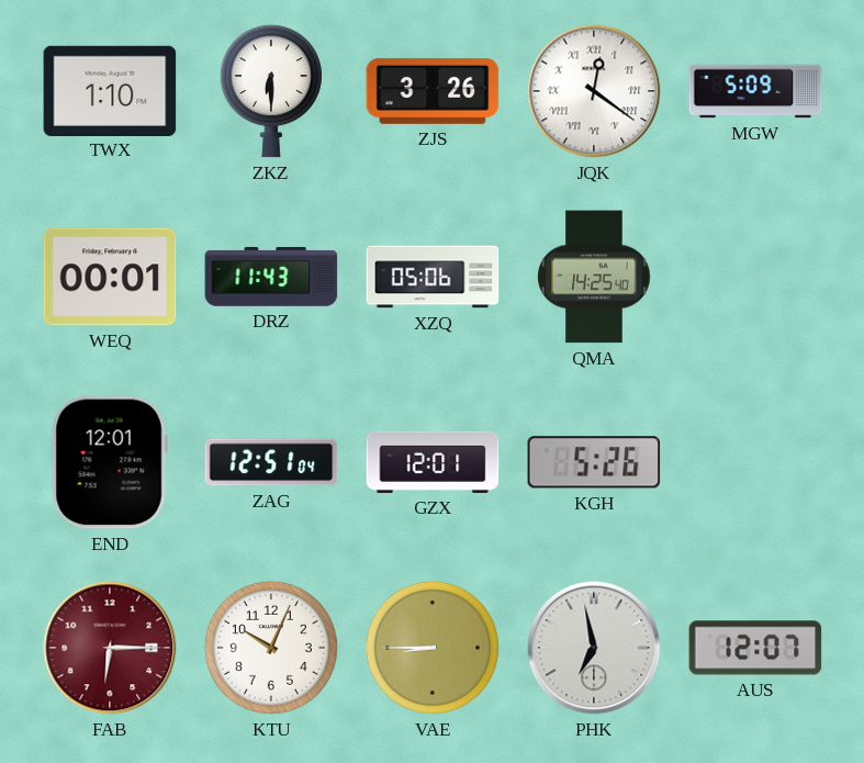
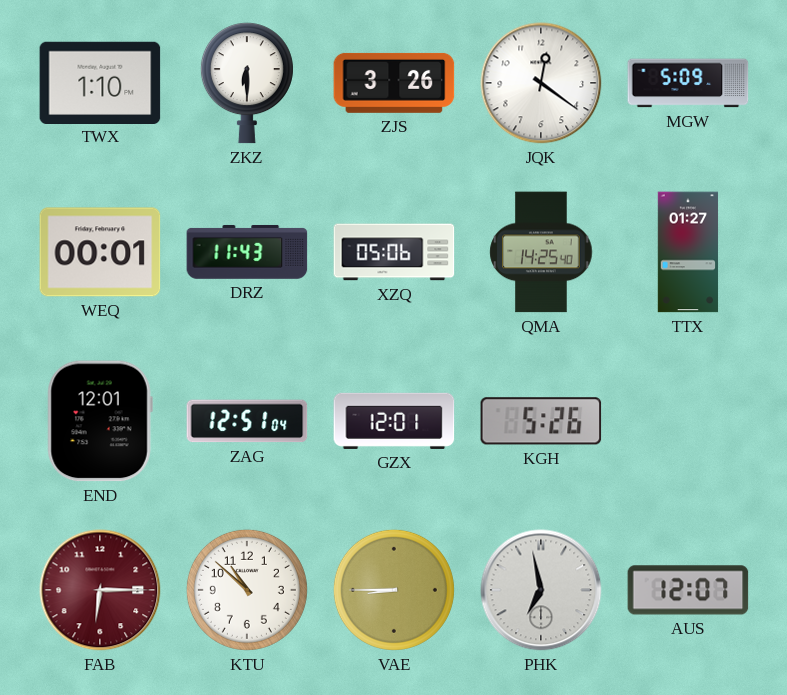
JQK numerals: Roman -> Arabic
TTX: none -> 01:27
KTU: 10:04 -> 10:52
